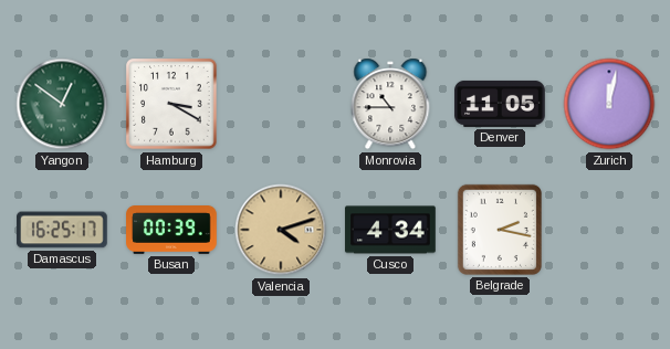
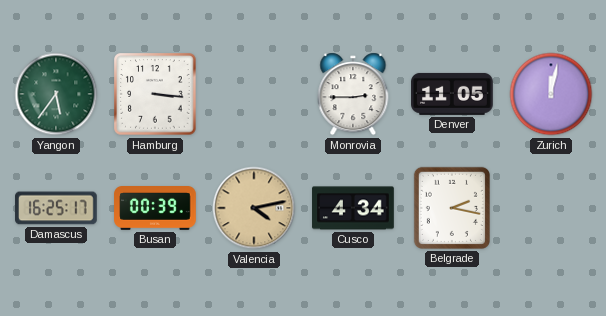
Yangon: 12:51 -> 5:36
Hamburg: 3:20 -> 3:16
Monrovia: 10:45 -> 2:45
Valencia: 4:12 -> 4:13
